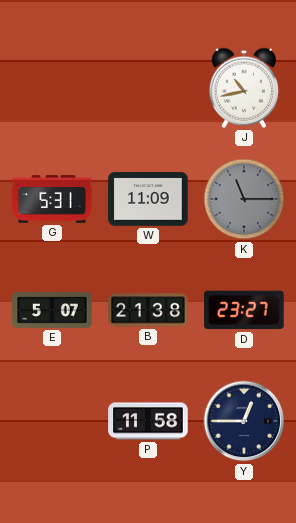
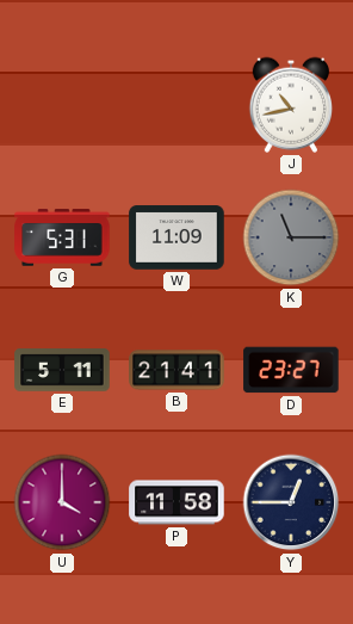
E: 5:07 -> 5:11
B: 21:38 -> 21:41
U: none -> 4:00
